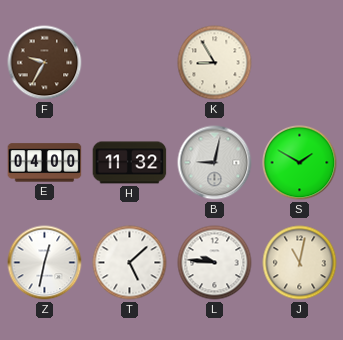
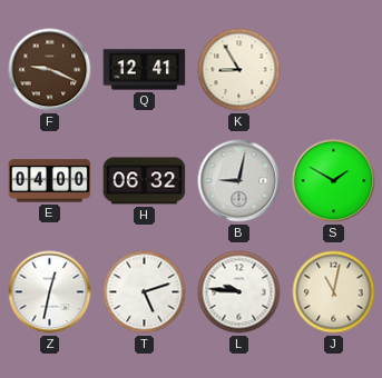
F: 9:35 -> 9:19
Q: none -> 12:41
H: 11:32 -> 06:32
T: 5:08 -> 5:12
